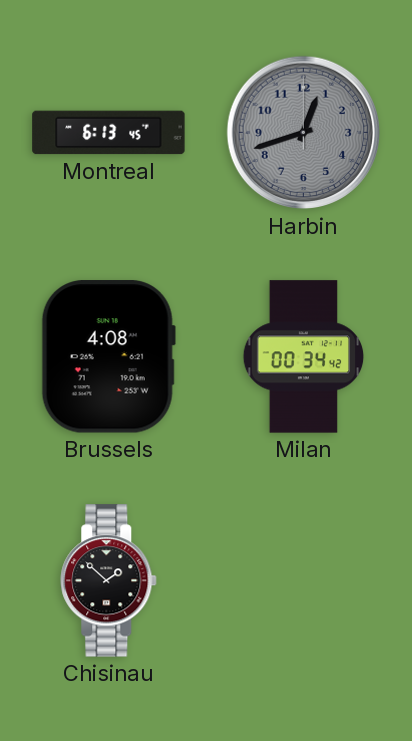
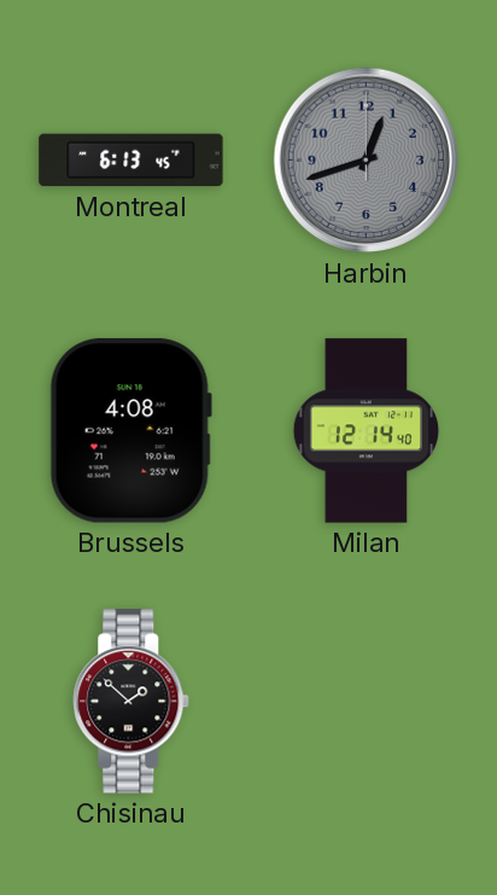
Milan: 00:34 -> 12:14
